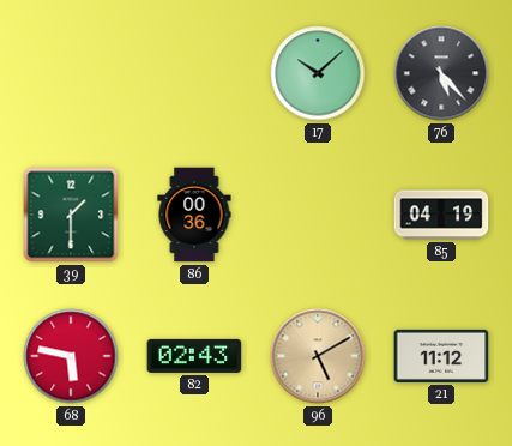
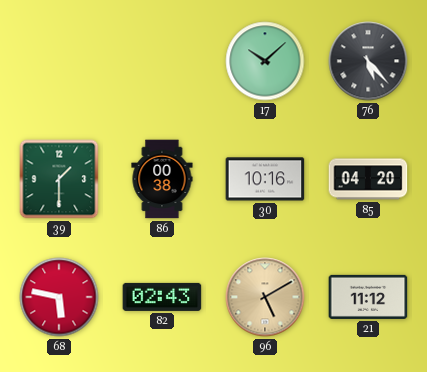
86: 00:36 -> 00:38
30: none -> 10:16
85: 04:19 -> 04:20
